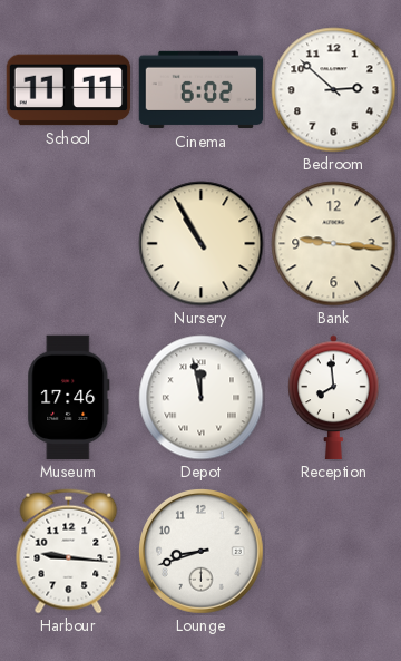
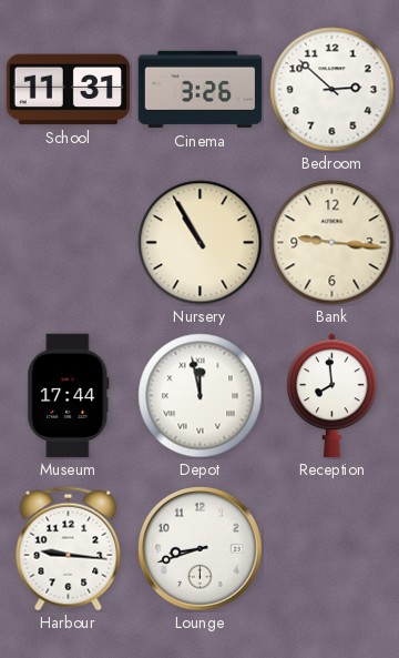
School: 11:11 -> 11:31
Cinema: 6:02 -> 3:26
Museum: 17:46 -> 17:44
